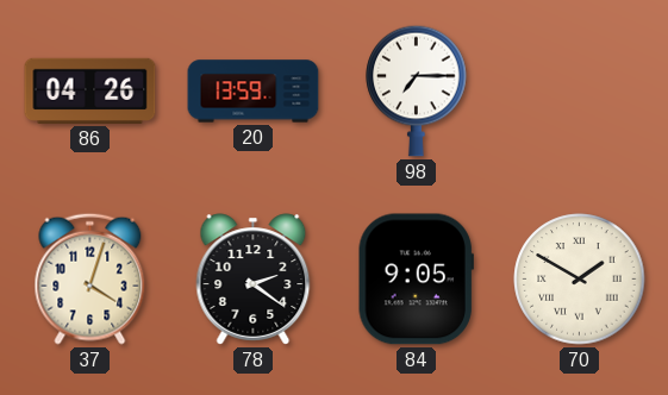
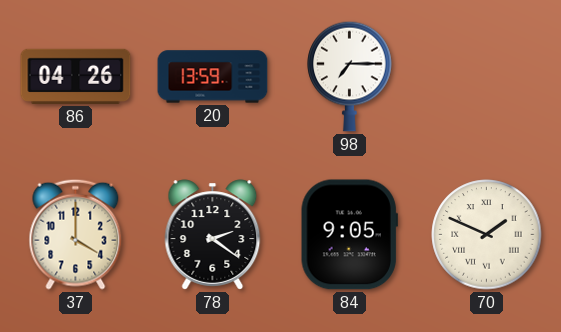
37: 4:03 -> 4:00
70: 1:50 -> 1:49
